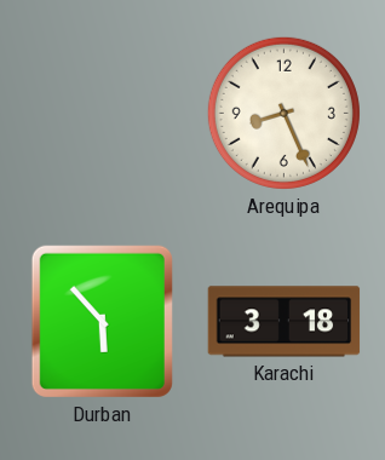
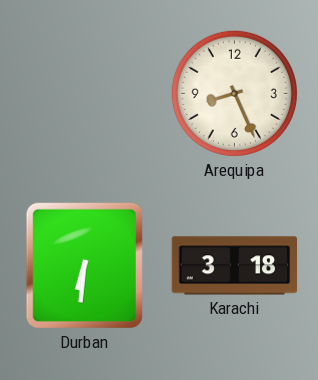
Durban: 5:53 -> 6:31
